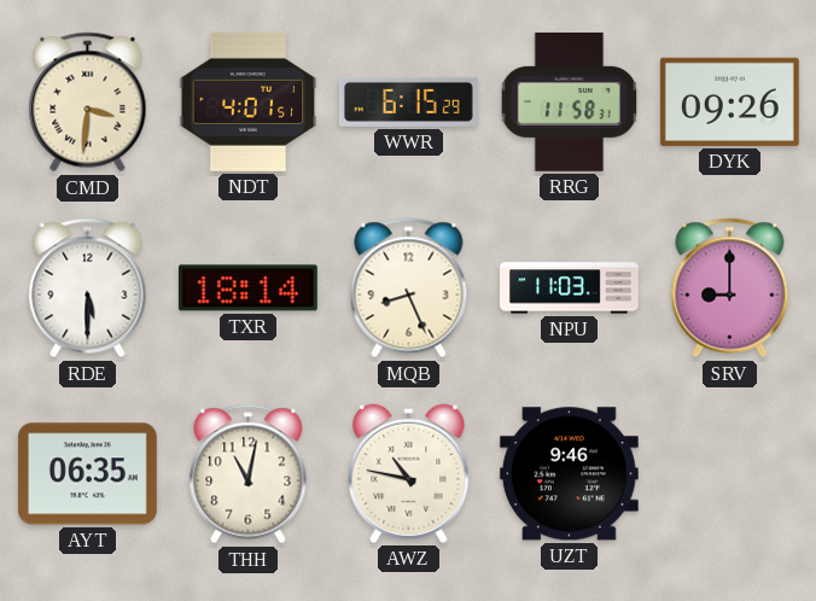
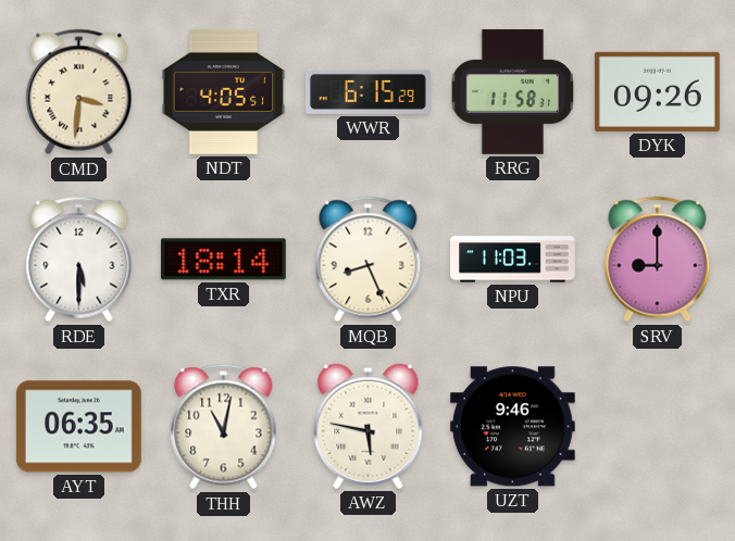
NDT: 4:01 -> 4:05
AWZ: 10:47 -> 5:47
